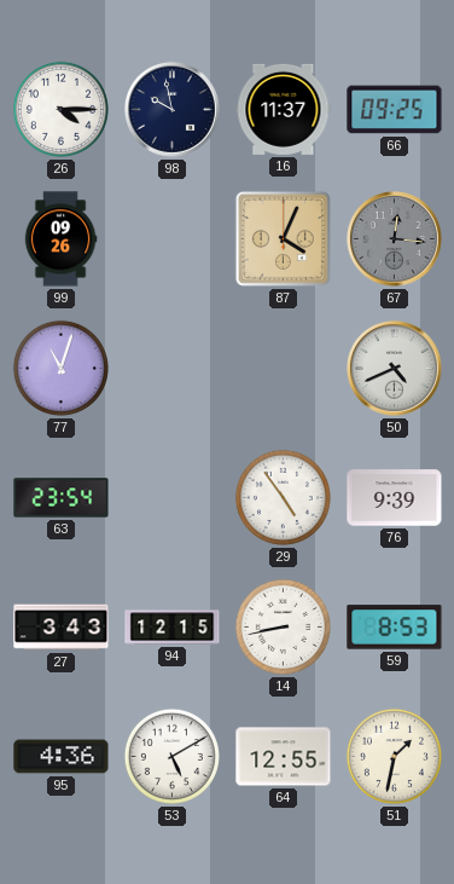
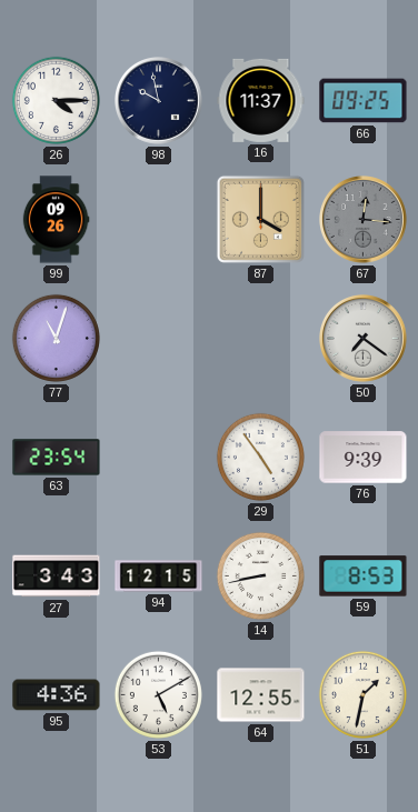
87: 4:04 -> 4:00
50: 4:41 -> 7:21
